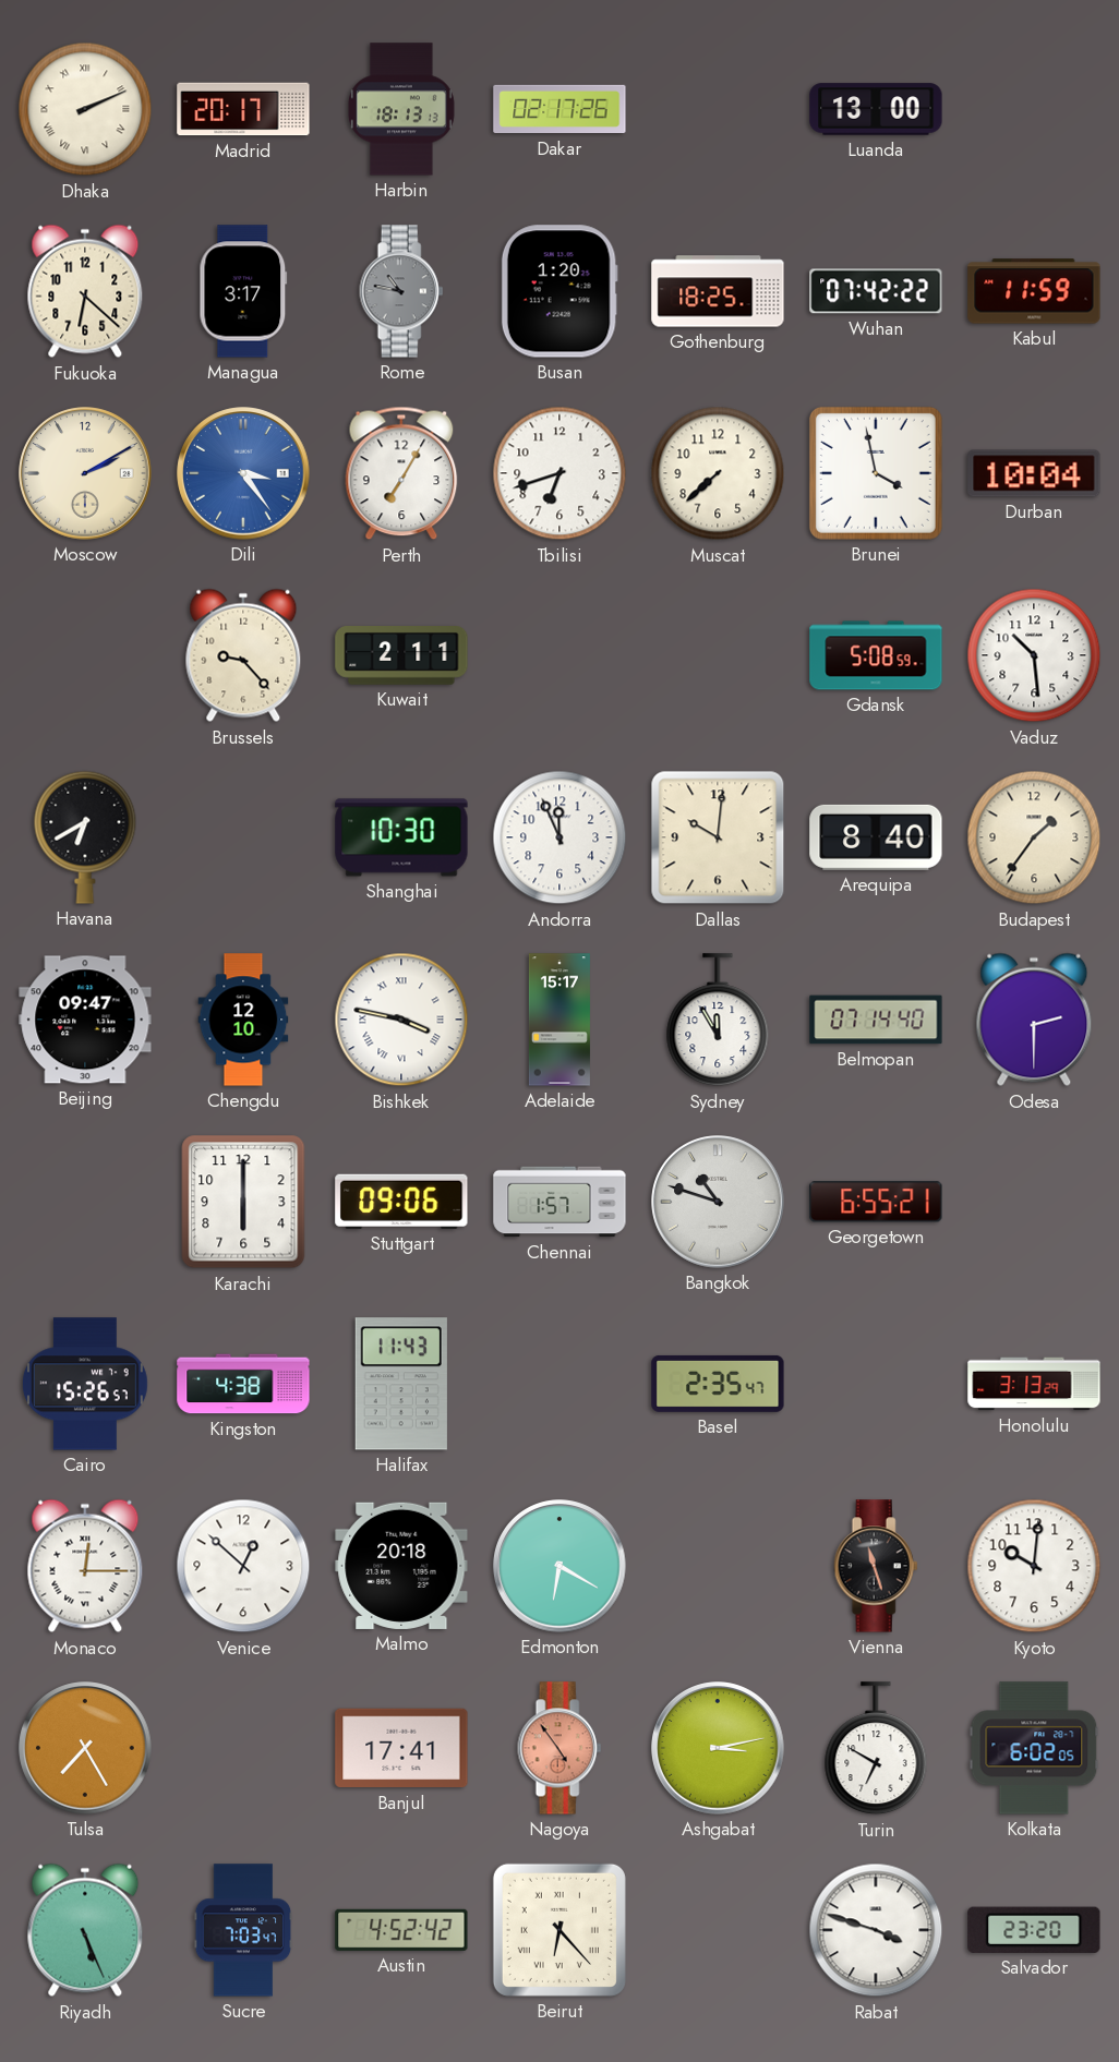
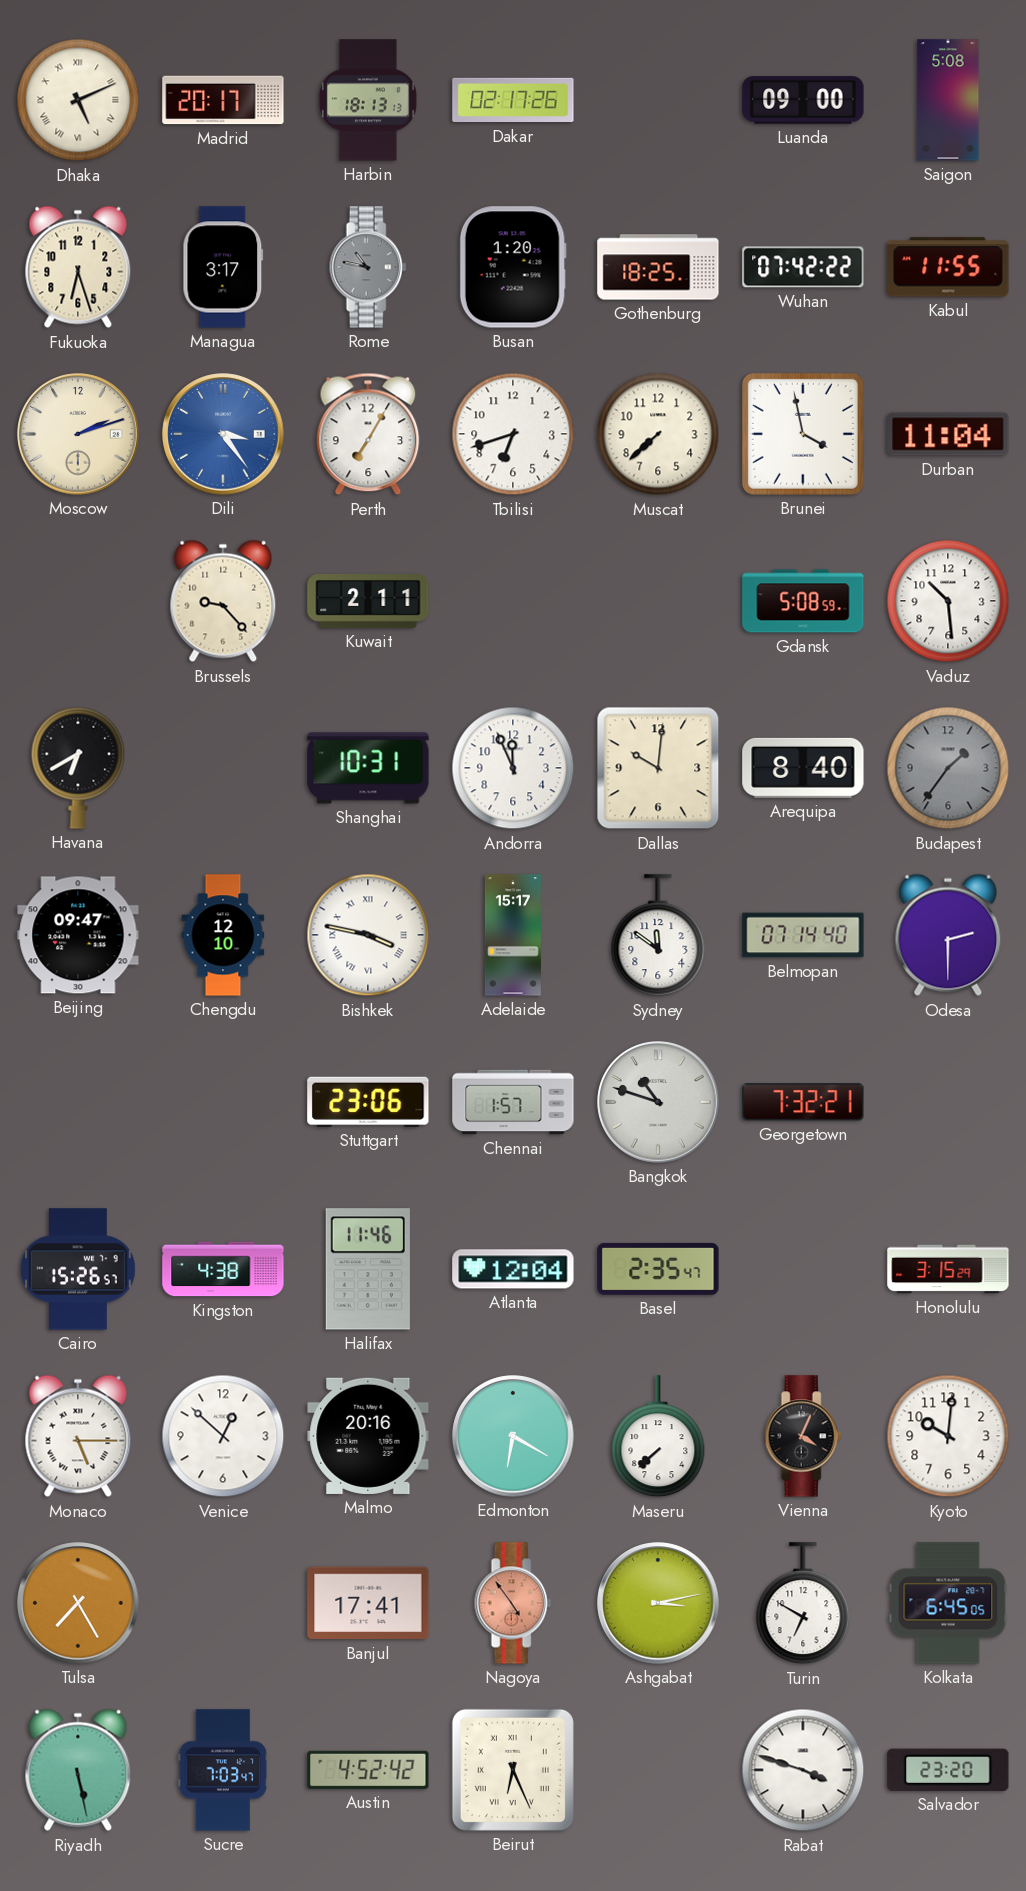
Dhaka: 2:11 -> 5:11
Luanda: 13:00 -> 09:00
Saigon: none -> 5:08
Fukuoka: 6:22 -> 6:27
Kabul: 11:59 -> 11:55
Moscow: 2:10 -> 2:12
Durban: 10:04 -> 11:04
Shanghai: 10:30 -> 10:31
Budapest dial: cream -> grey
Sydney: 11:55 -> 11:51
Karachi: 6:00 -> none
Stuttgart: 09:06 -> 23:06
Georgetown: 6:55 -> 7:32
Halifax: 11:43 -> 11:46
Atlanta: none -> 12:04
Honolulu: 3:13 -> 3:15
Monaco: 12:15 -> 5:15
Malmo: 20:18 -> 20:16
Maseru: none -> 7:38
Vienna: 11:27 -> 4:04
Kolkata: 6:02 -> 6:45
Riyadh: 5:26 -> 5:28
Beirut: 6:23 -> 6:26
